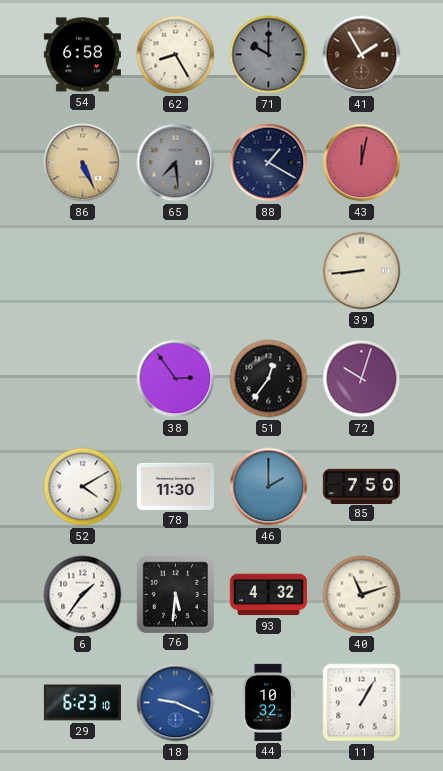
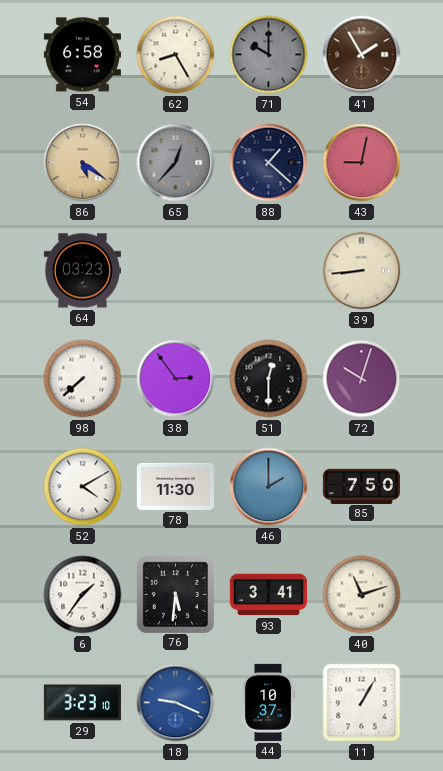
86: 5:26 -> 5:21
65: 7:29 -> 12:37
88: 1:20 -> 1:22
43: 12:02 -> 9:02
64: none -> 03:23
98: none -> 7:38
51: 12:36 -> 12:30
93: 4:32 -> 3:41
29: 6:23 -> 3:23
44: 10:32 -> 10:37
